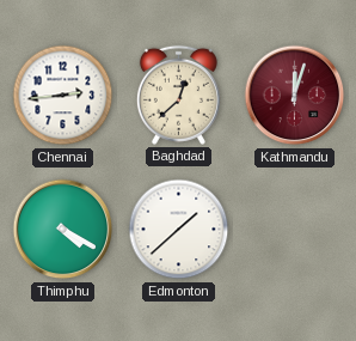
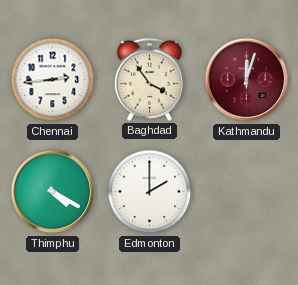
Baghdad: 12:38 -> 3:54
Edmonton: 1:38 -> 2:00
